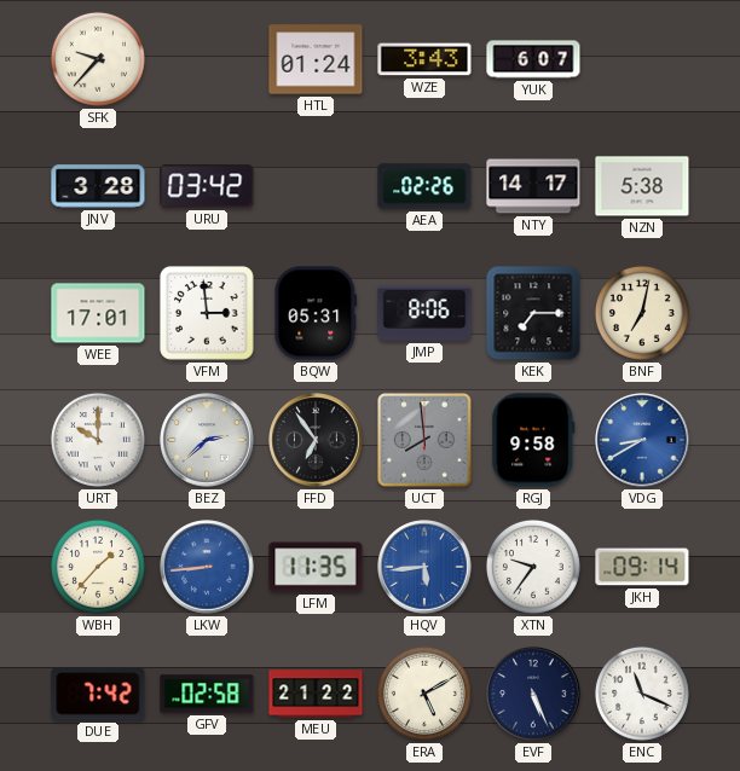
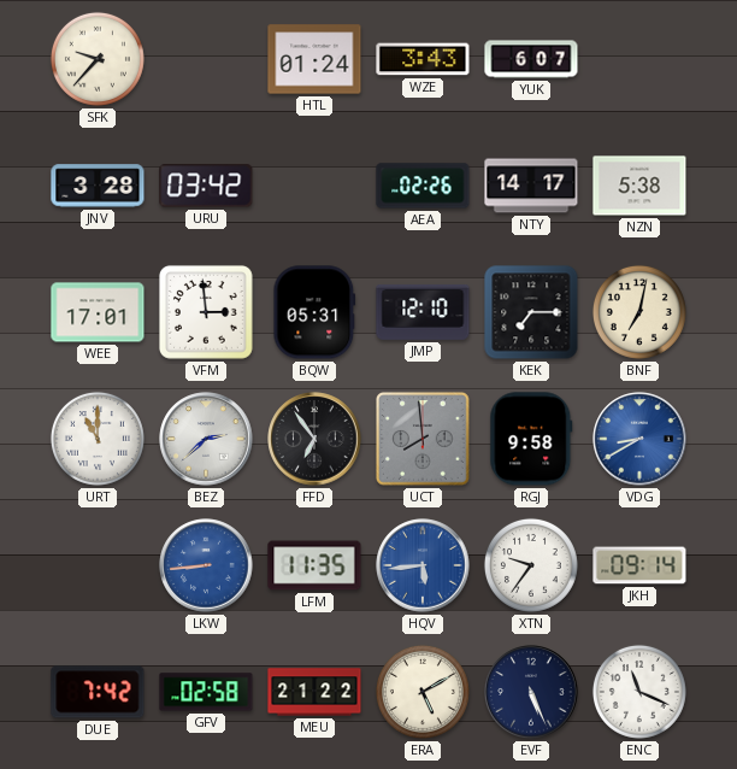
JMP: 8:06 -> 12:10
URT: 10:00 -> 11:00
WBH: 1:37 -> none
